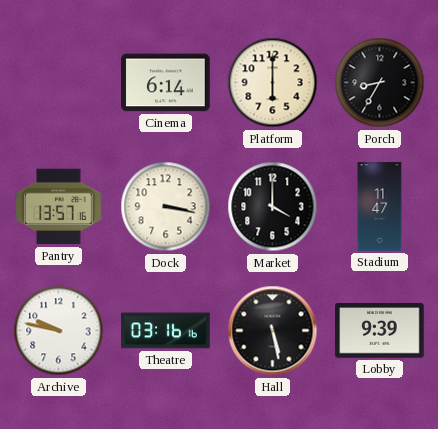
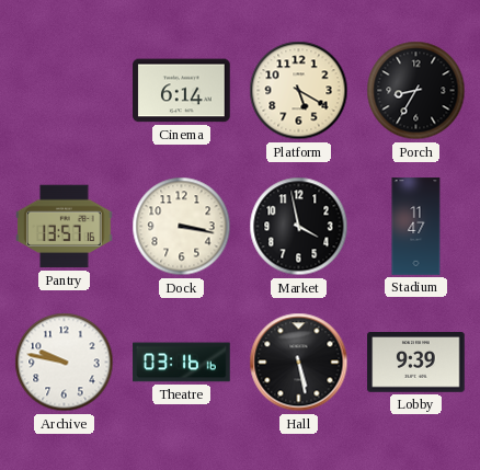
Platform: 6:00 -> 5:20
Market: 4:00 -> 3:58
